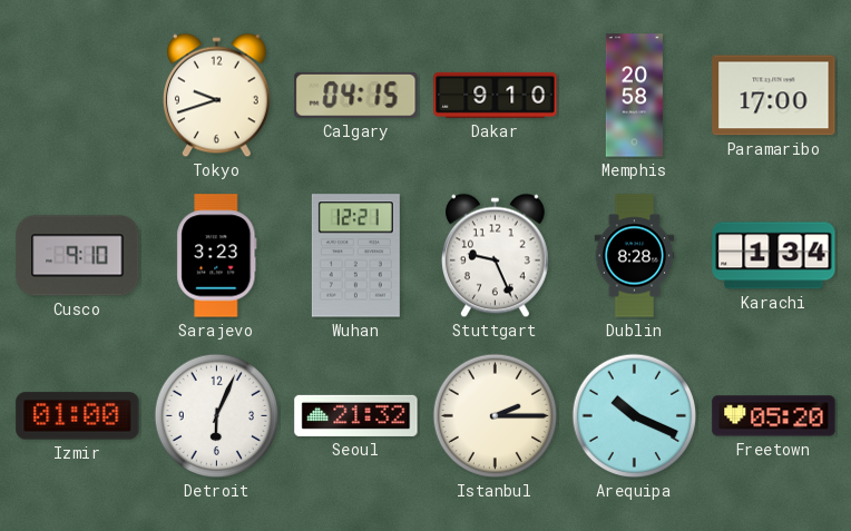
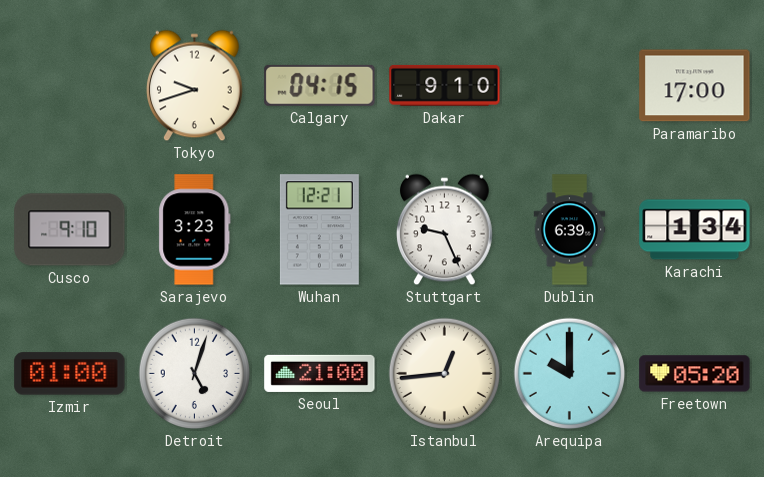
Memphis: 20:58 -> none
Dublin: 8:28 -> 6:39
Detroit: 6:04 -> 5:03
Seoul: 21:32 -> 21:00
Istanbul: 2:15 -> 12:44
Arequipa: 10:19 -> 10:00
